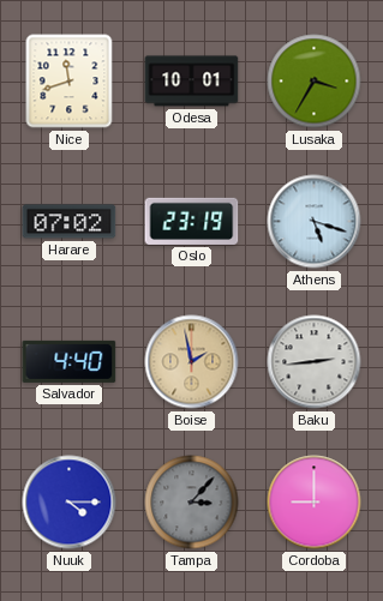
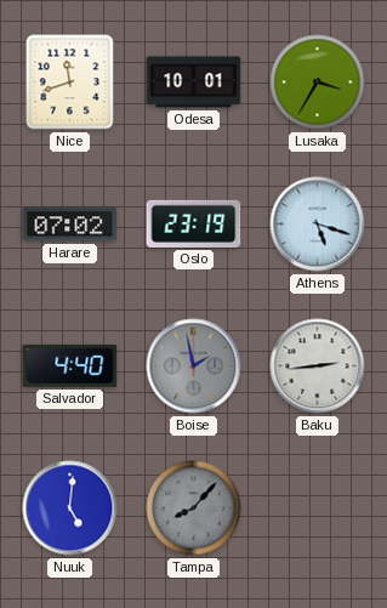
Boise dial: champagne -> grey
Nuuk: 4:15 -> 5:01
Tampa: 3:07 -> 8:07
Cordoba: 9:00 -> none
